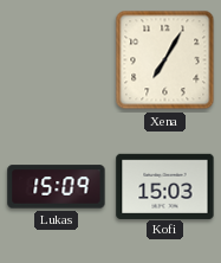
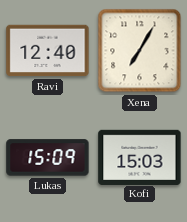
Ravi: none -> 12:40
